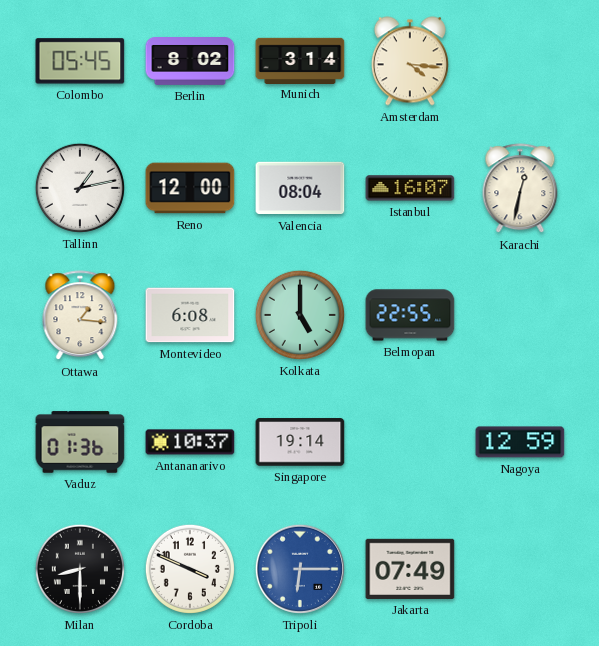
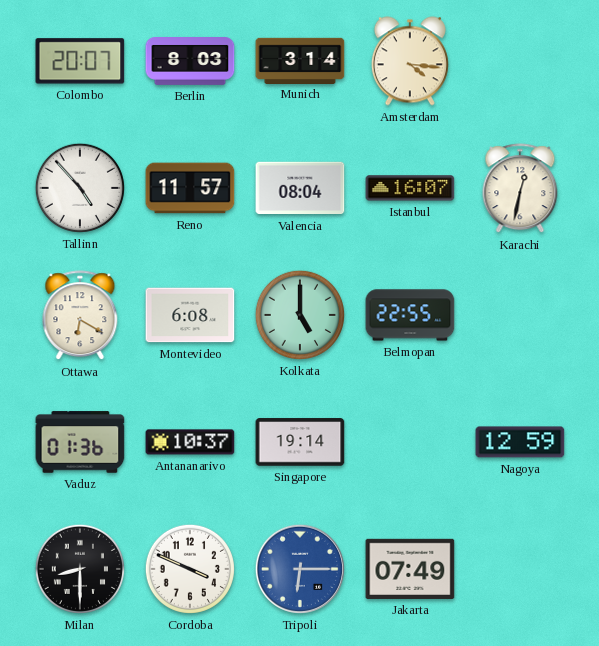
Colombo: 05:45 -> 20:07
Berlin: 8:02 -> 8:03
Tallinn: 1:13 -> 4:53
Reno: 12:00 -> 11:57
Ottawa: 1:16 -> 6:20
